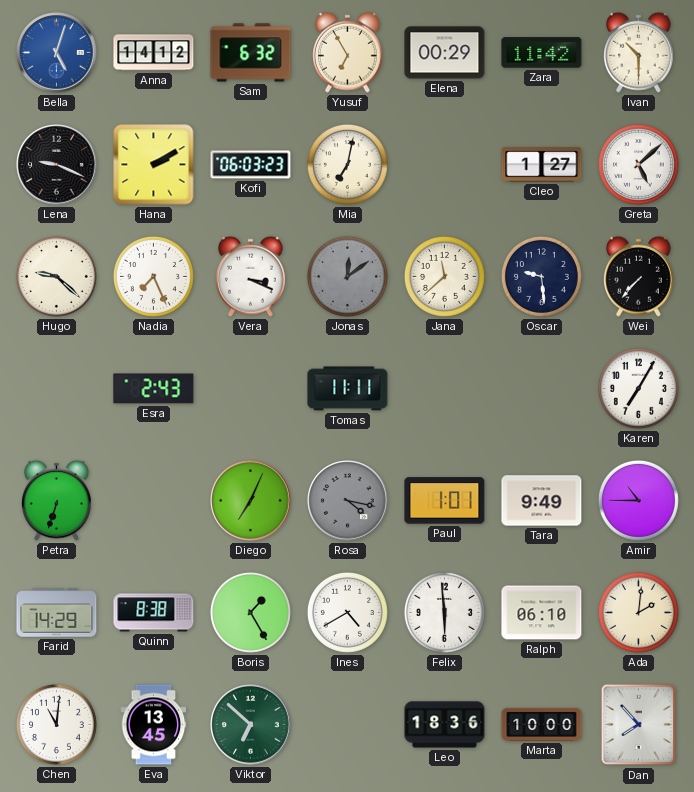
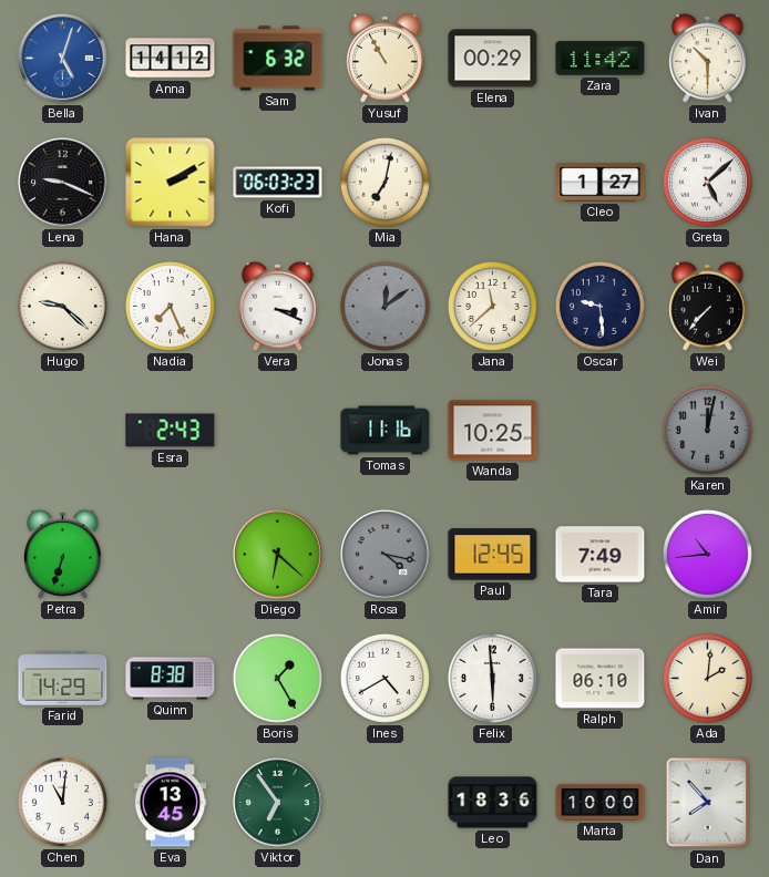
Yusuf: 6:55 -> 10:55
Tomas: 11:11 -> 11:16
Wanda: none -> 10:25
Karen: 7:05 -> 12:02
Karen dial: white -> grey
Diego: 7:04 -> 6:22
Paul: 1:01 -> 12:45
Tara: 9:49 -> 7:49
Amir: 10:45 -> 10:44
Viktor: 6:52 -> 6:54
